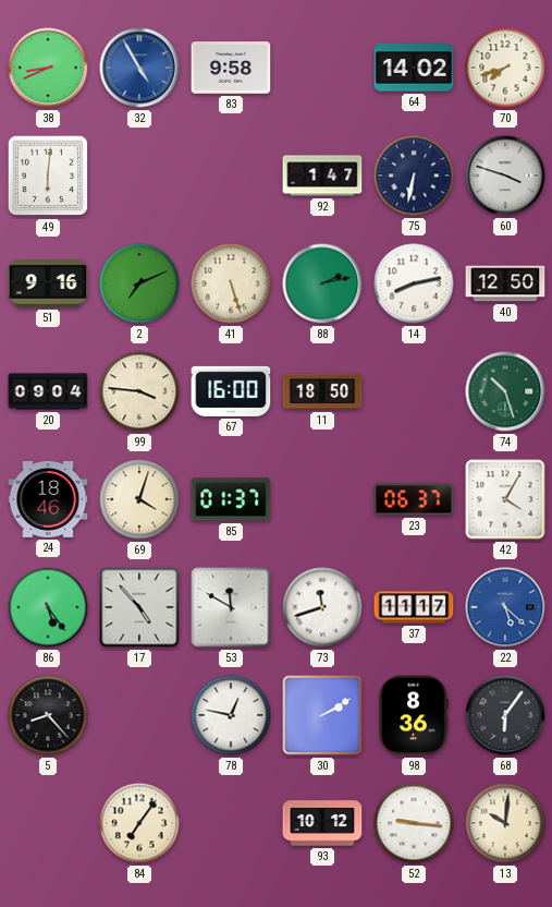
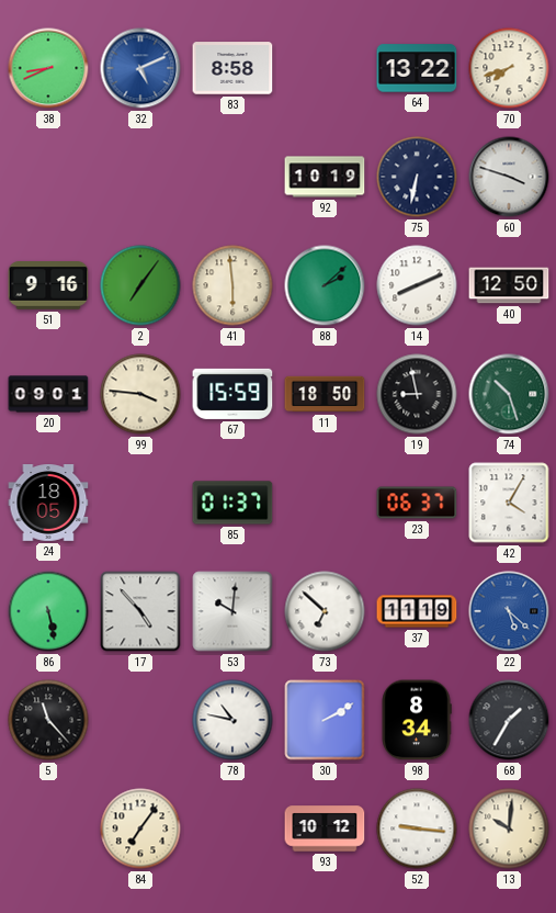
32: 4:55 -> 5:11
83: 9:58 -> 8:58
64: 14:02 -> 13:22
49: 6:01 -> none
92: 1:47 -> 10:19
2: 7:11 -> 7:06
41: 5:27 -> 5:59
88: 2:13 -> 2:08
14: 8:13 -> 8:11
20: 09:04 -> 09:01
67: 16:00 -> 15:59
19: none -> 8:58
24: 18:46 -> 18:05
69: 4:03 -> none
86: 5:24 -> 5:28
53: 11:50 -> 10:01
73: 11:42 -> 6:52
37: 11:17 -> 11:19
5: 8:23 -> 11:23
78: 12:47 -> 10:47
98: 8:36 -> 8:34
68: 6:06 -> 1:35
